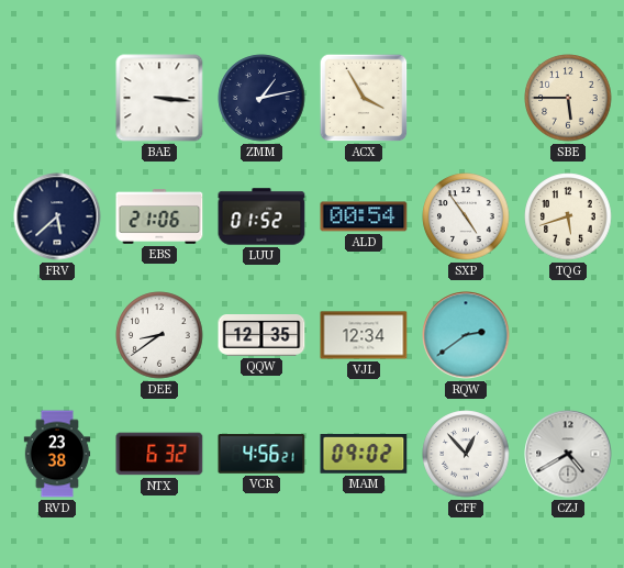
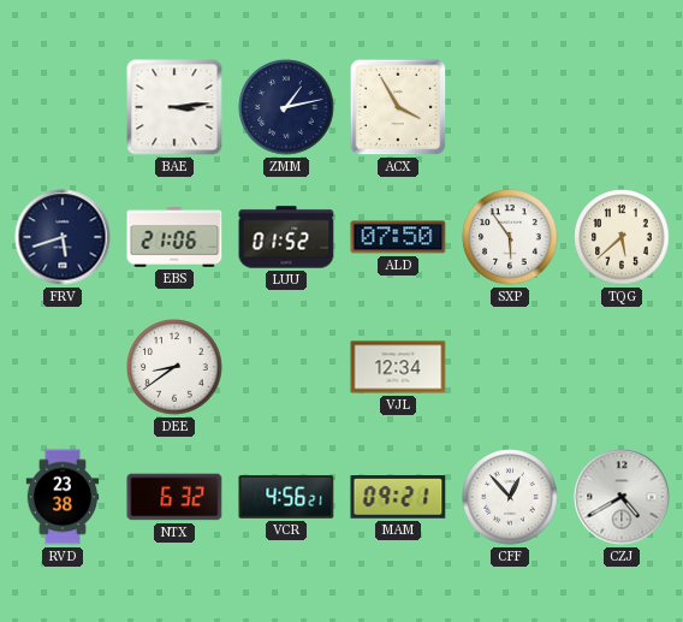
BAE: 3:16 -> 3:14
SBE: 5:45 -> none
FRV: 5:38 -> 5:42
ALD: 00:54 -> 07:50
SXP: 4:54 -> 5:54
TQG: 5:42 -> 5:38
QQW: 12:35 -> none
RQW: 2:39 -> none
MAM: 09:02 -> 09:21
